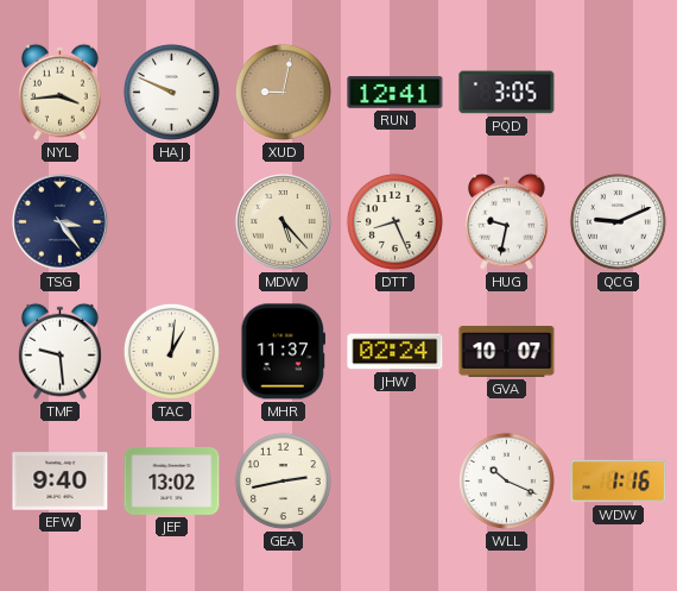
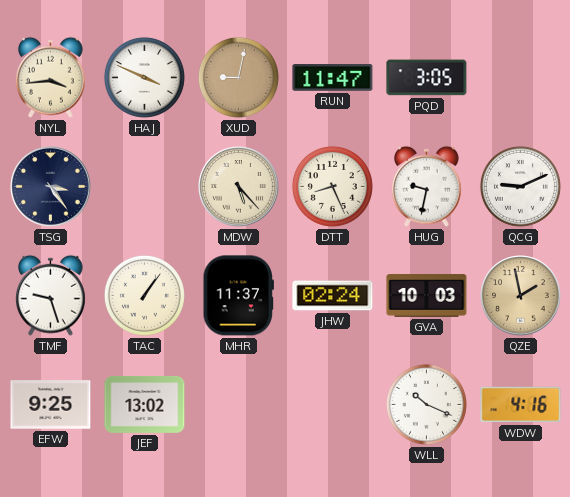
HAJ: 9:49 -> 3:49
RUN: 12:41 -> 11:47
TMF: 9:29 -> 9:27
TAC: 1:01 -> 1:06
GVA: 10:07 -> 10:03
QZE: none -> 1:58
EFW: 9:40 -> 9:25
GEA: 2:43 -> none
WDW: 1:16 -> 4:16
